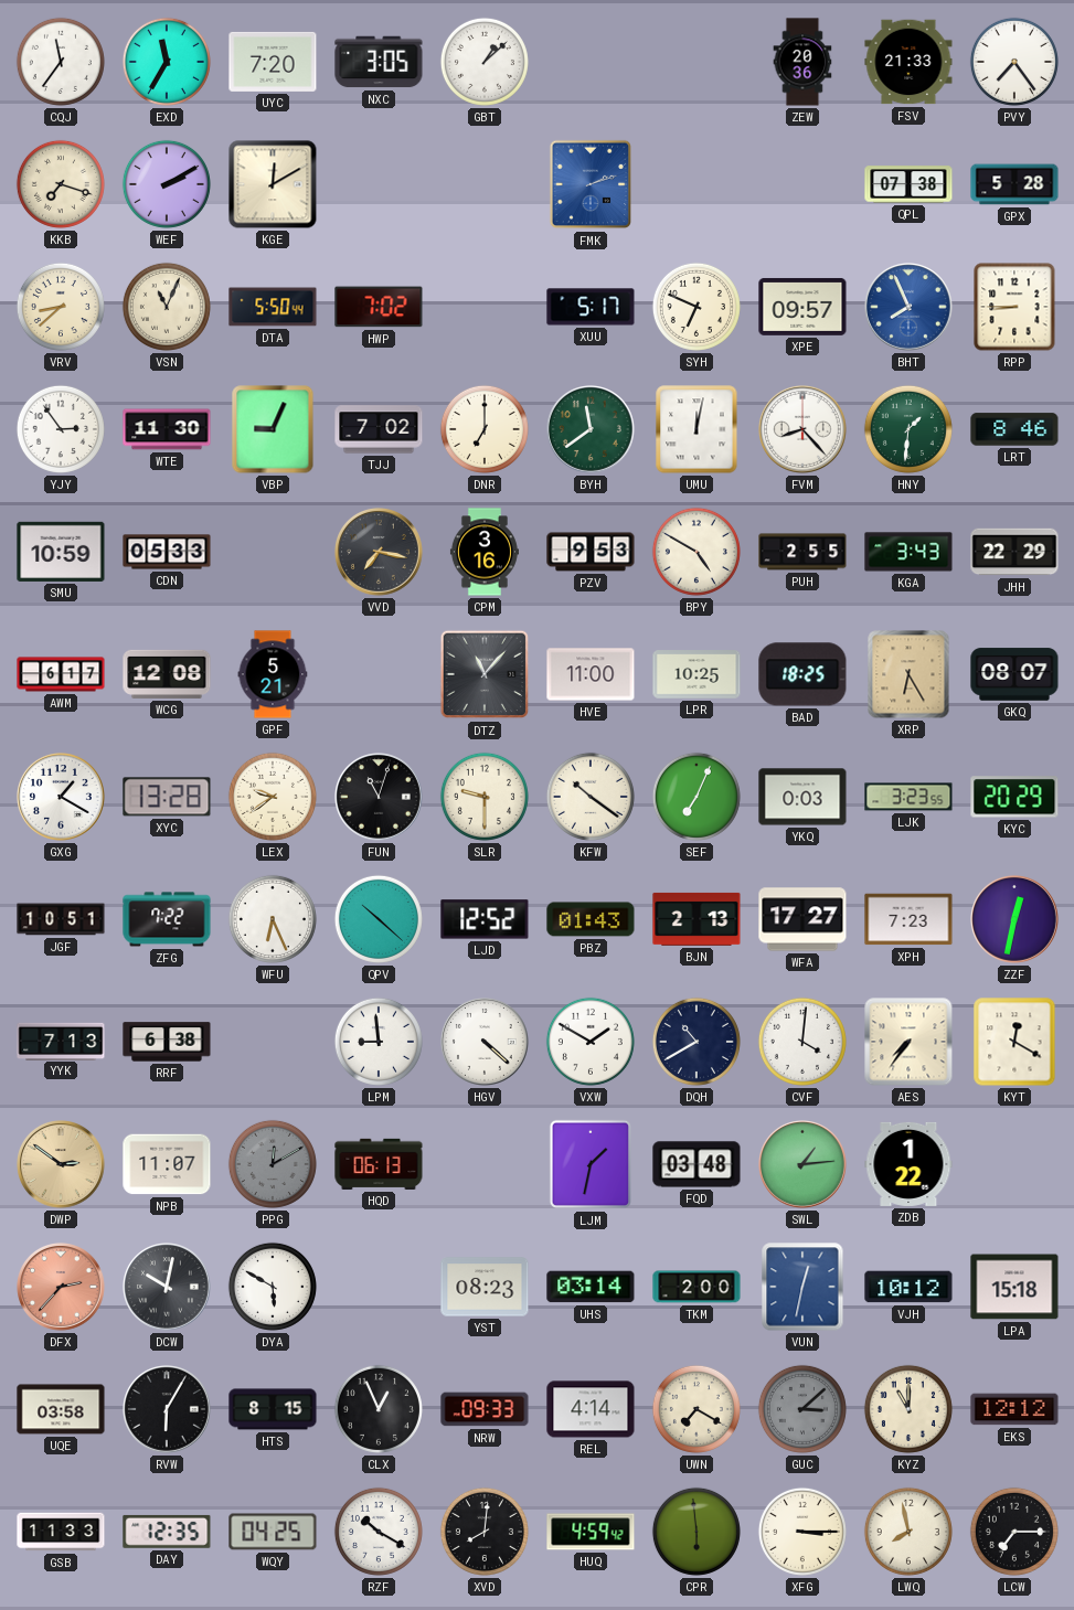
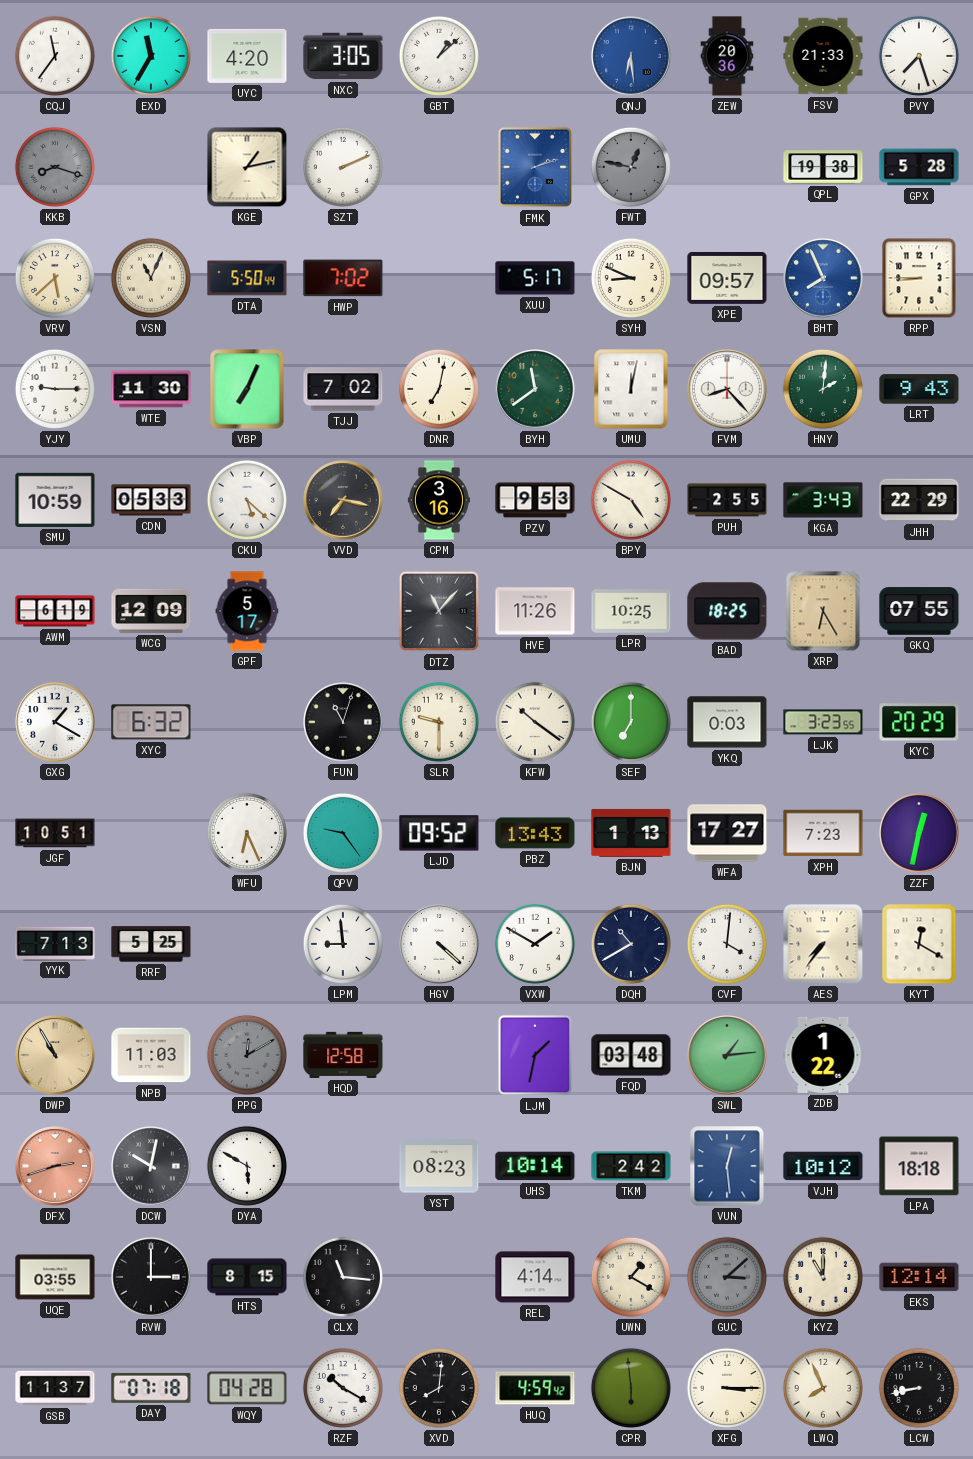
UYC: 7:20 -> 4:20
QNJ: none -> 6:29
PVY: 7:24 -> 7:27
KKB: 7:18 -> 8:18
KKB dial: cream -> grey
WEF: 2:10 -> none
KGE: 12:10 -> 1:13
SZT: none -> 2:11
FWT: none -> 12:47
QPL: 07:38 -> 19:38
VRV: 8:38 -> 5:38
SYH: 6:49 -> 8:49
YJY: 2:54 -> 9:15
VBP: 9:04 -> 7:04
DNR: 7:00 -> 7:02
HNY: 1:31 -> 2:01
LRT: 8:46 -> 9:43
CKU: none -> 5:22
AWM: 6:17 -> 6:19
WCG: 12:08 -> 12:09
GPF: 5:21 -> 5:17
HVE: 11:00 -> 11:26
GKQ: 08:07 -> 07:55
XYC: 13:28 -> 6:32
LEX: 9:39 -> none
SEF: 7:04 -> 7:00
ZFG: 7:22 -> none
QPV: 10:22 -> 9:24
LJD: 12:52 -> 09:52
PBZ: 01:43 -> 13:43
BJN: 2:13 -> 1:13
RRF: 6:38 -> 5:25
DWP: 2:51 -> 10:55
NPB: 11:07 -> 11:03
HQD: 06:13 -> 12:58
DFX: 2:37 -> 2:42
UHS: 03:14 -> 10:14
TKM: 2:00 -> 2:42
VUN: 12:32 -> 12:29
LPA: 15:18 -> 18:18
UQE: 03:58 -> 03:55
RVW: 6:05 -> 3:00
CLX: 12:56 -> 11:16
NRW: 09:33 -> none
UWN: 7:20 -> 1:20
EKS: 12:12 -> 12:14
GSB: 11:33 -> 11:37
DAY: 12:35 -> 07:18
WQY: 04:25 -> 04:28
LWQ: 7:58 -> 7:56
LCW: 7:15 -> 8:43
